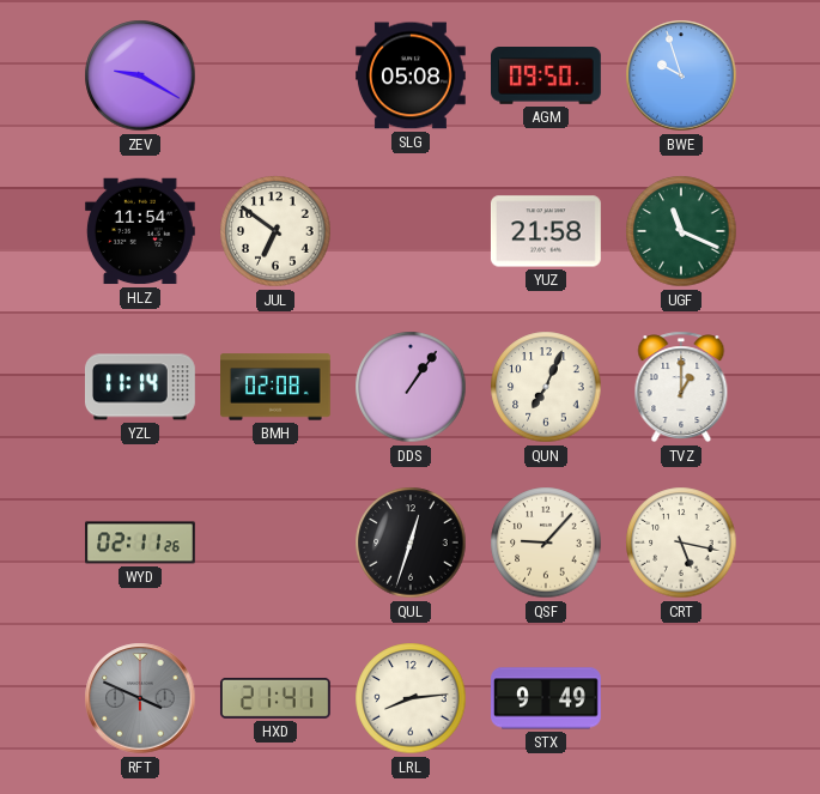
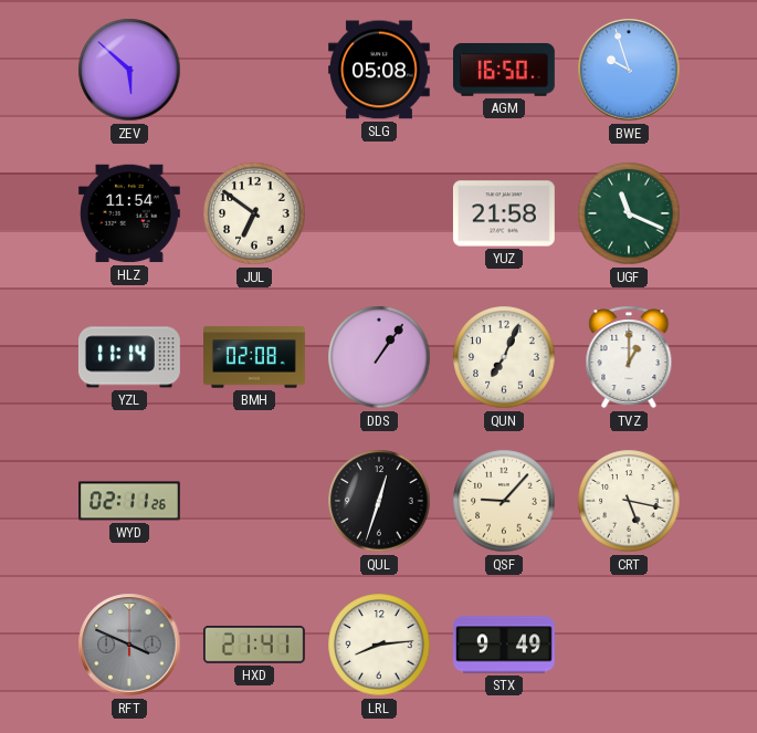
ZEV: 9:20 -> 5:52
AGM: 09:50 -> 16:50
